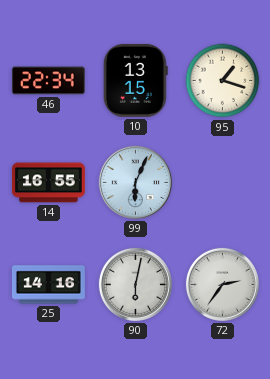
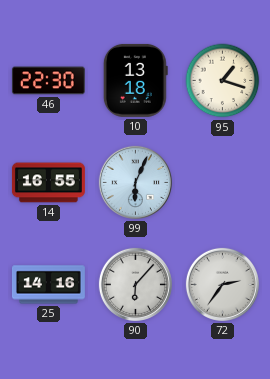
46: 22:34 -> 22:30
10: 13:15 -> 13:18
90: 6:02 -> 6:07
